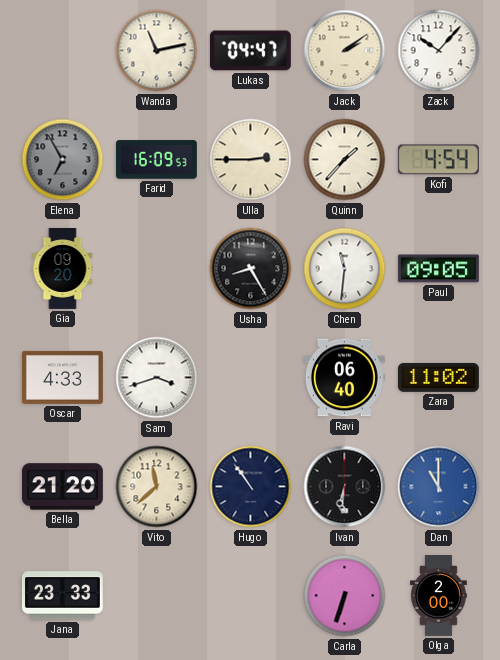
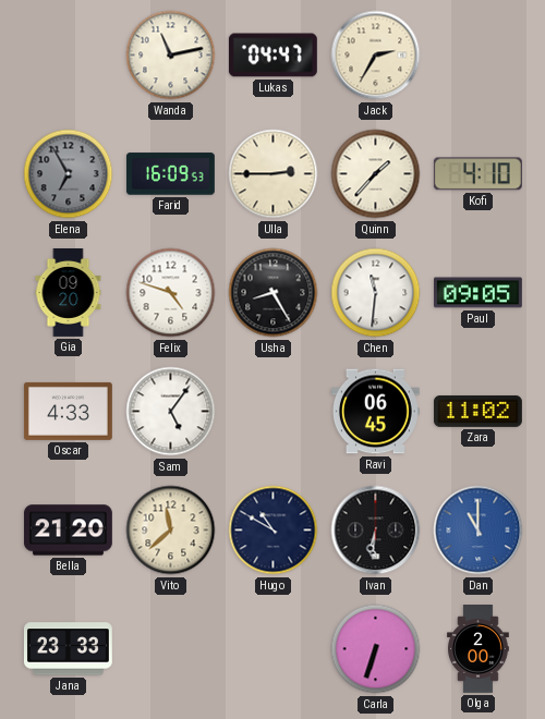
Jack: 2:09 -> 2:35
Zack: 10:07 -> none
Kofi: 4:54 -> 4:10
Felix: none -> 4:48
Sam: 3:42 -> 5:06
Ravi: 06:40 -> 06:45
Hugo: 10:54 -> 10:50
